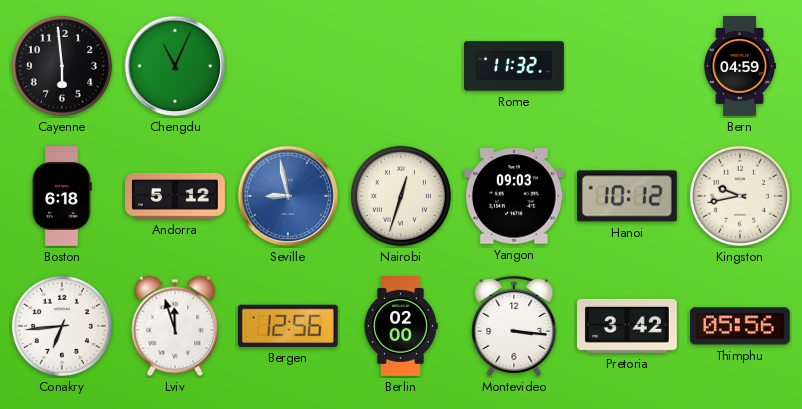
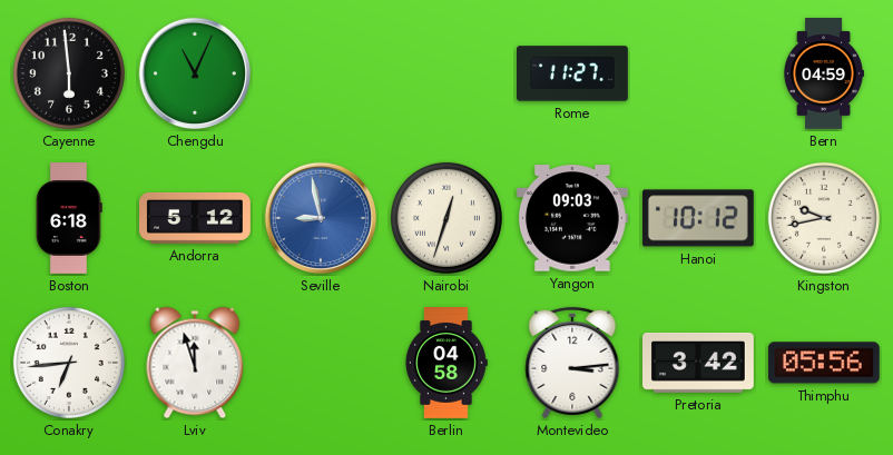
Rome: 11:32 -> 11:27
Bergen: 12:56 -> none
Berlin: 02:00 -> 04:58
Montevideo: 3:16 -> 3:14
